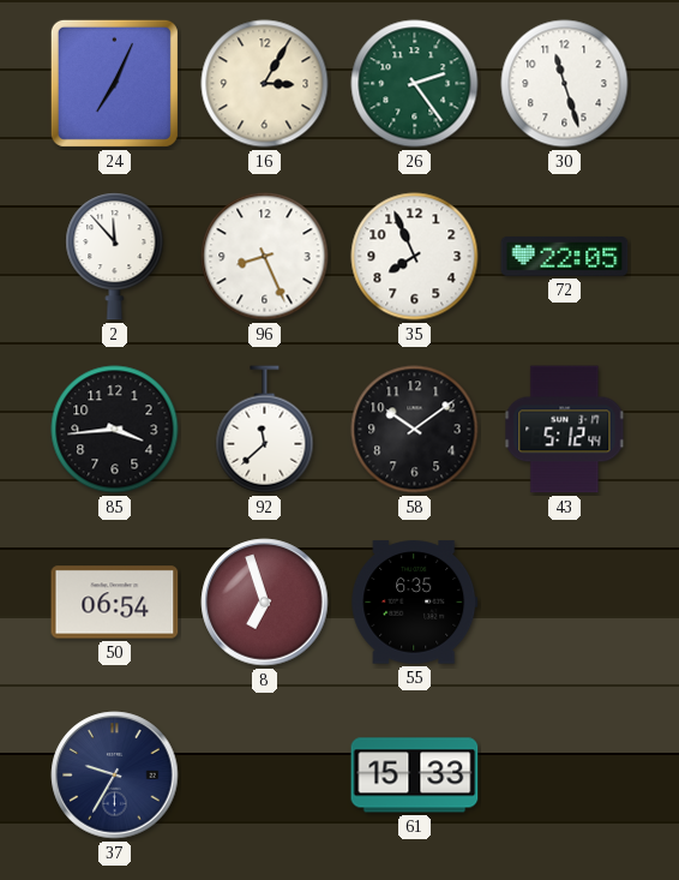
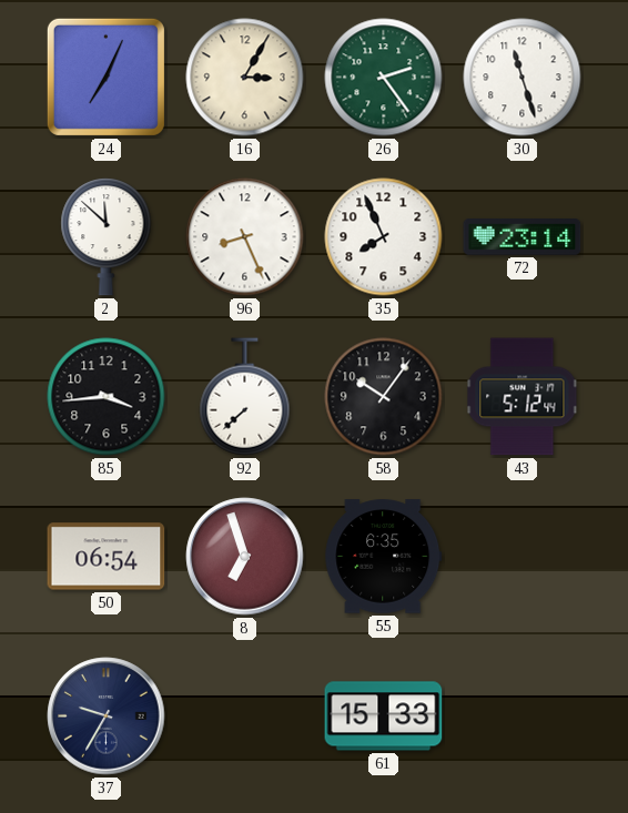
2: 11:53 -> 11:52
72: 22:05 -> 23:14
92: 11:38 -> 7:38
58: 10:09 -> 10:06
